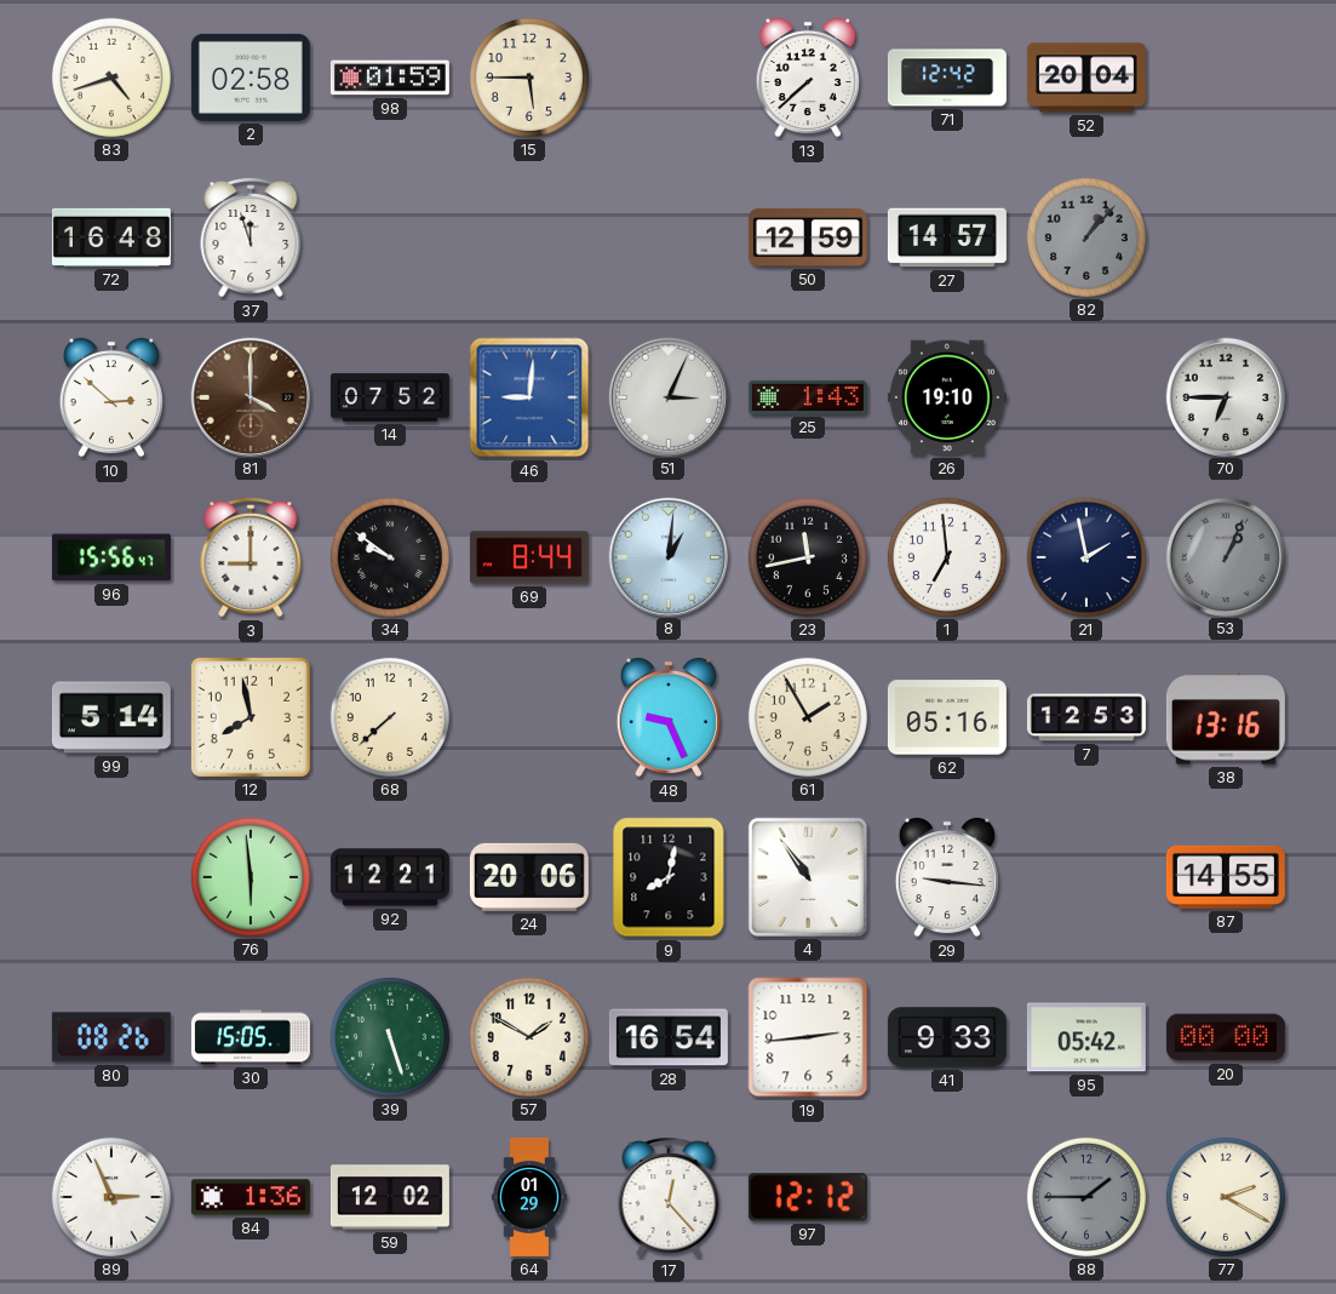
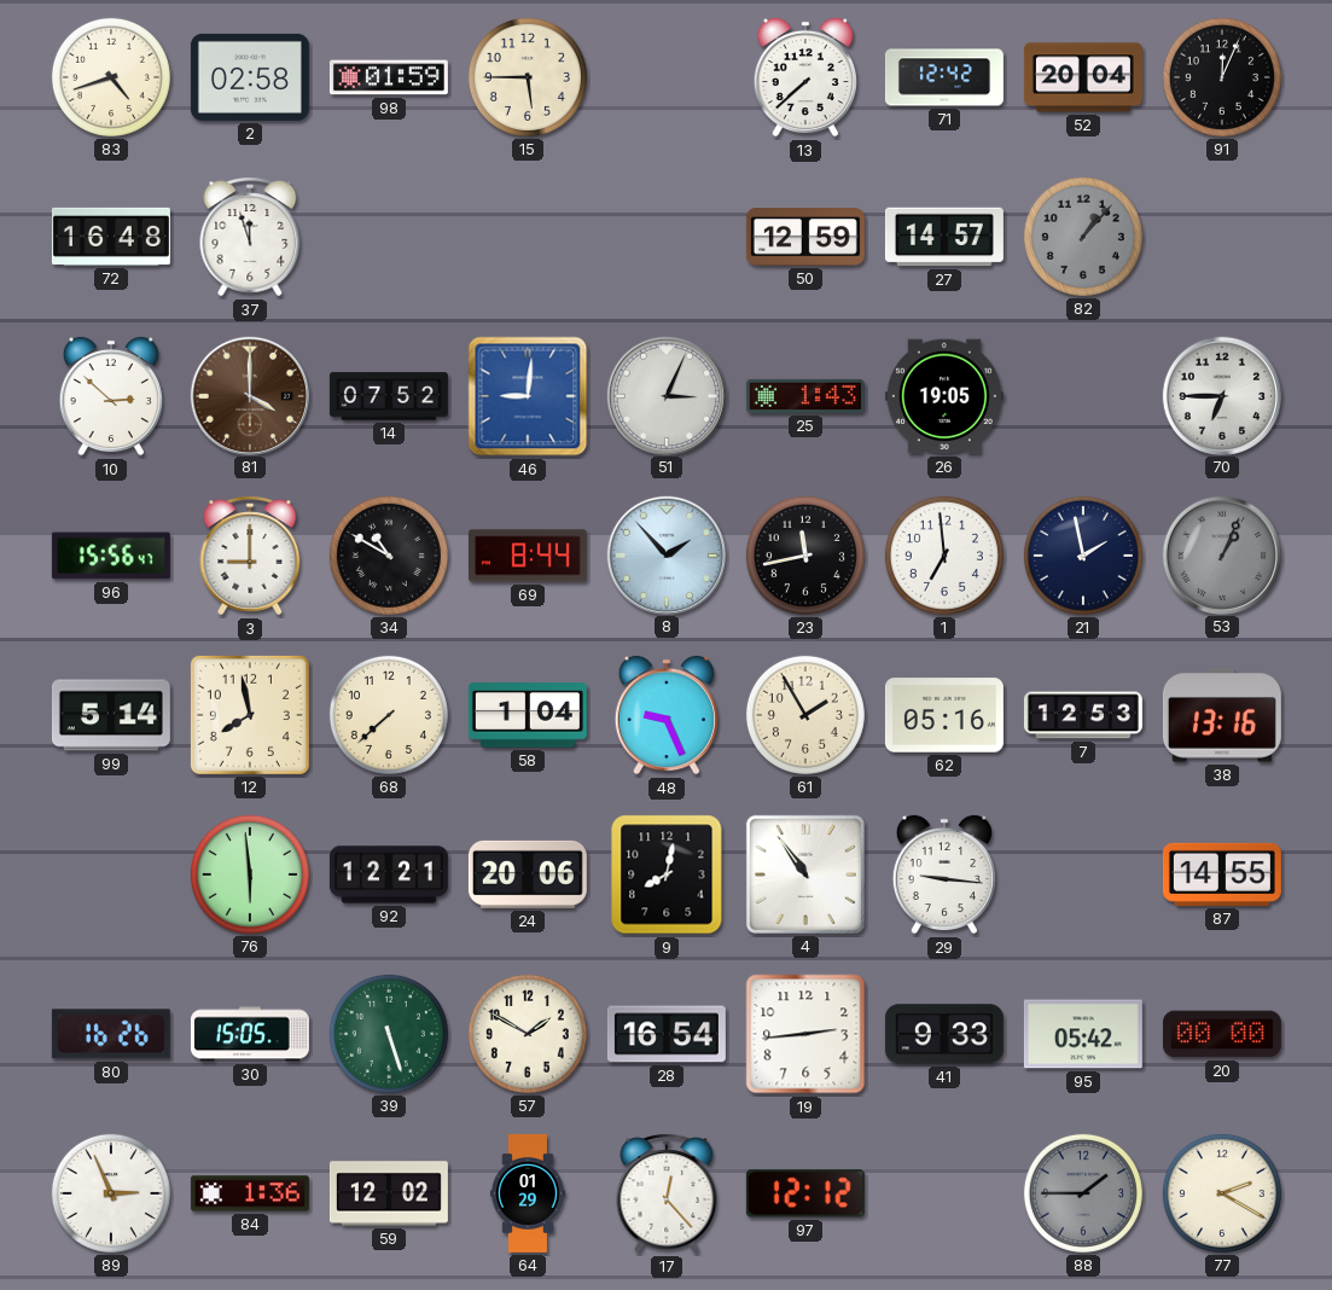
91: none -> 12:04
26: 19:10 -> 19:05
34: 9:51 -> 10:50
8: 1:01 -> 1:53
58: none -> 1:04
80: 08:26 -> 16:26
